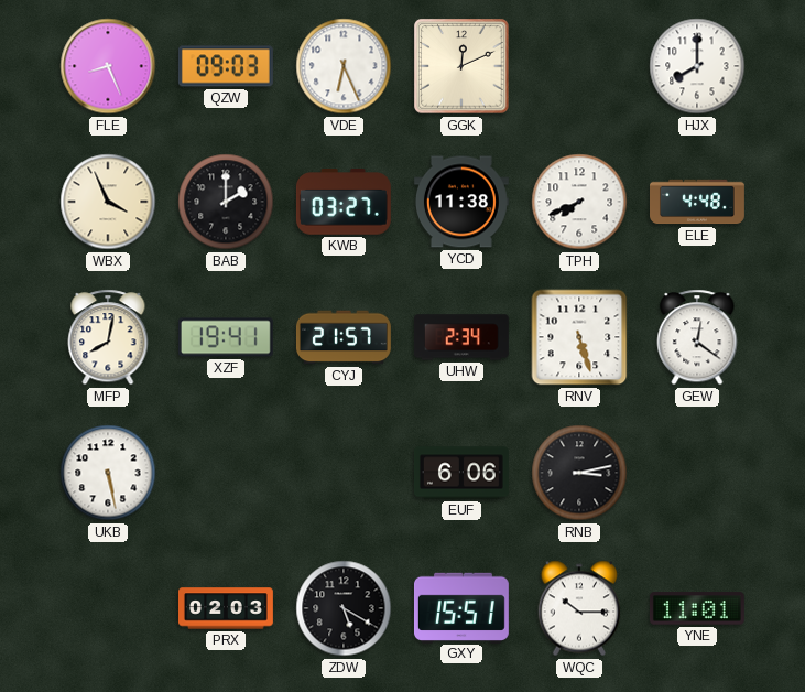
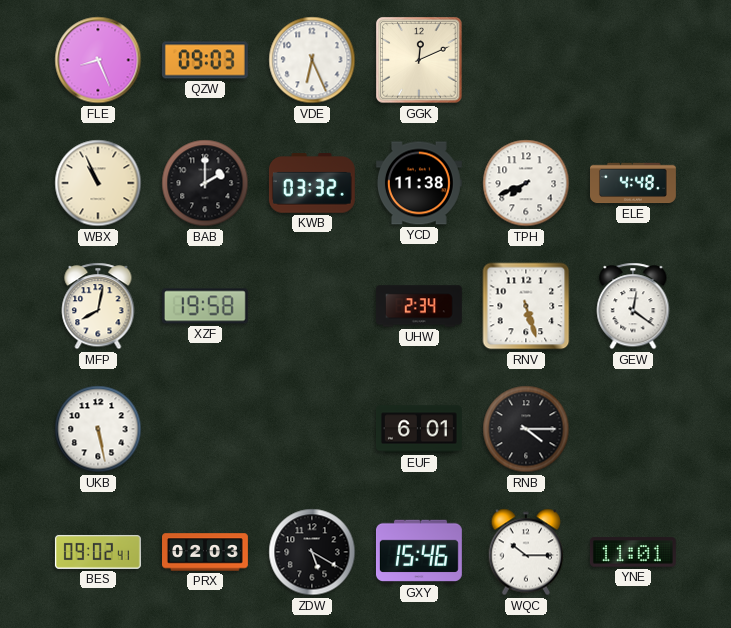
HJX: 8:00 -> none
WBX: 3:56 -> 10:56
KWB: 03:27 -> 03:32
XZF: 19:41 -> 19:58
CYJ: 21:57 -> none
EUF: 6:06 -> 6:01
RNB: 3:13 -> 4:15
BES: none -> 09:02
GXY: 15:51 -> 15:46
